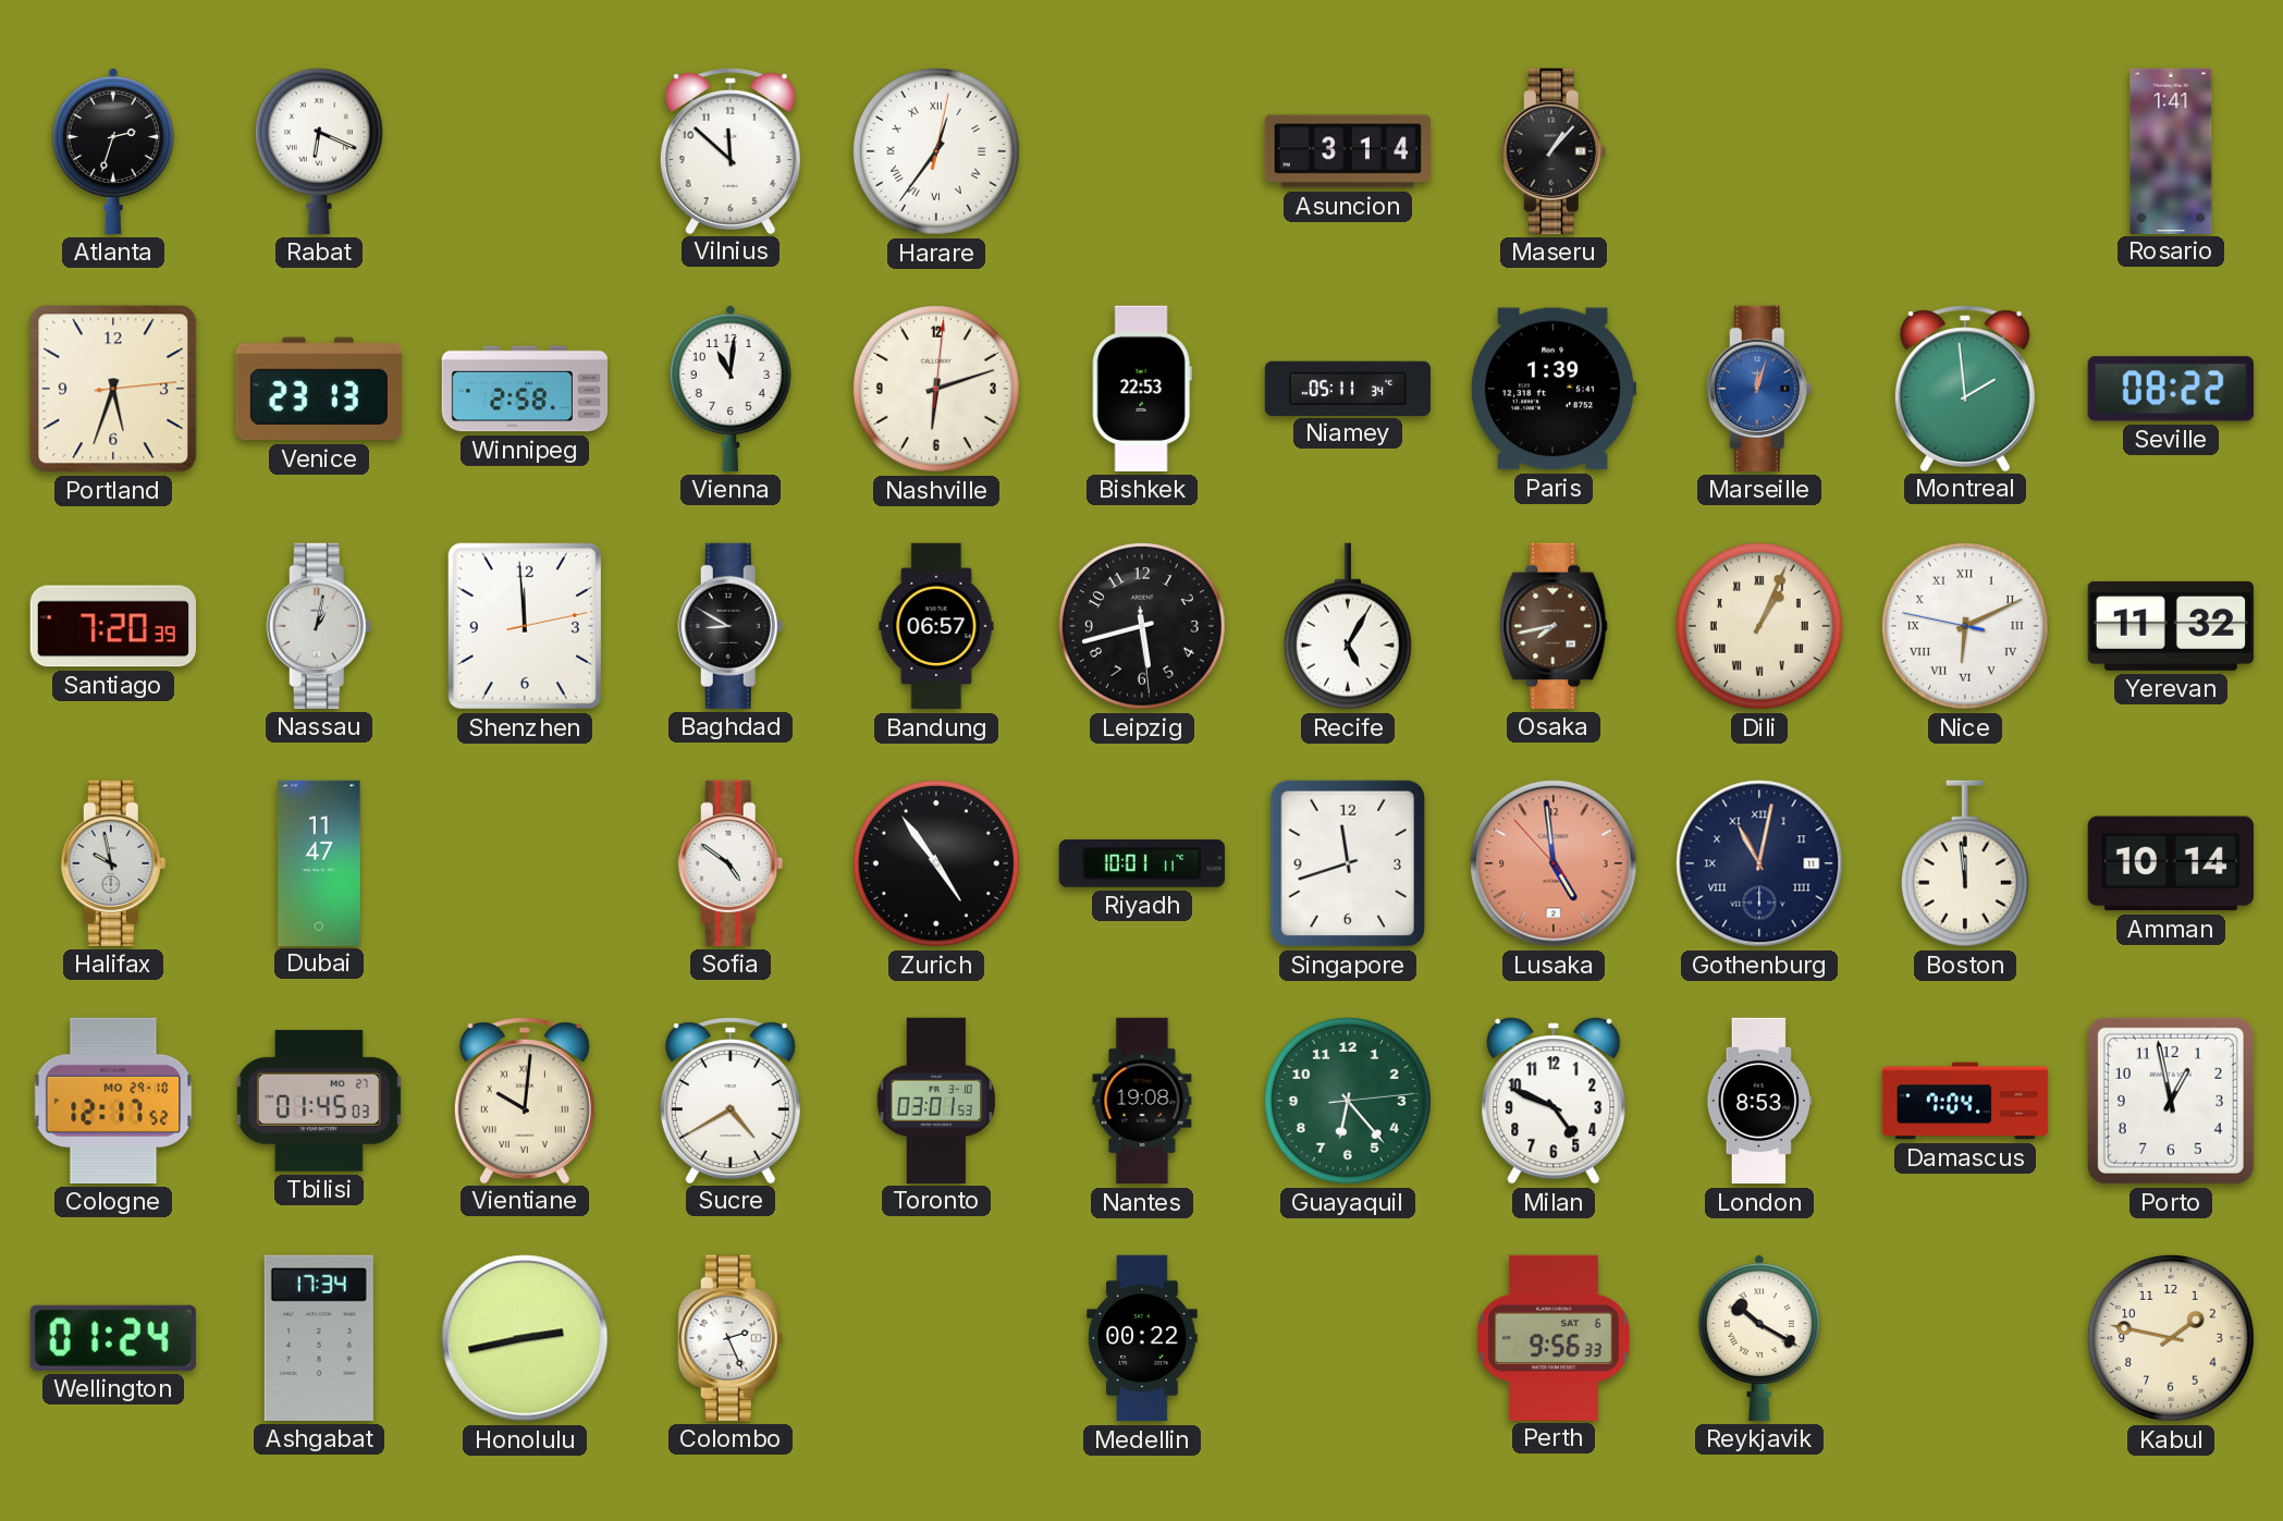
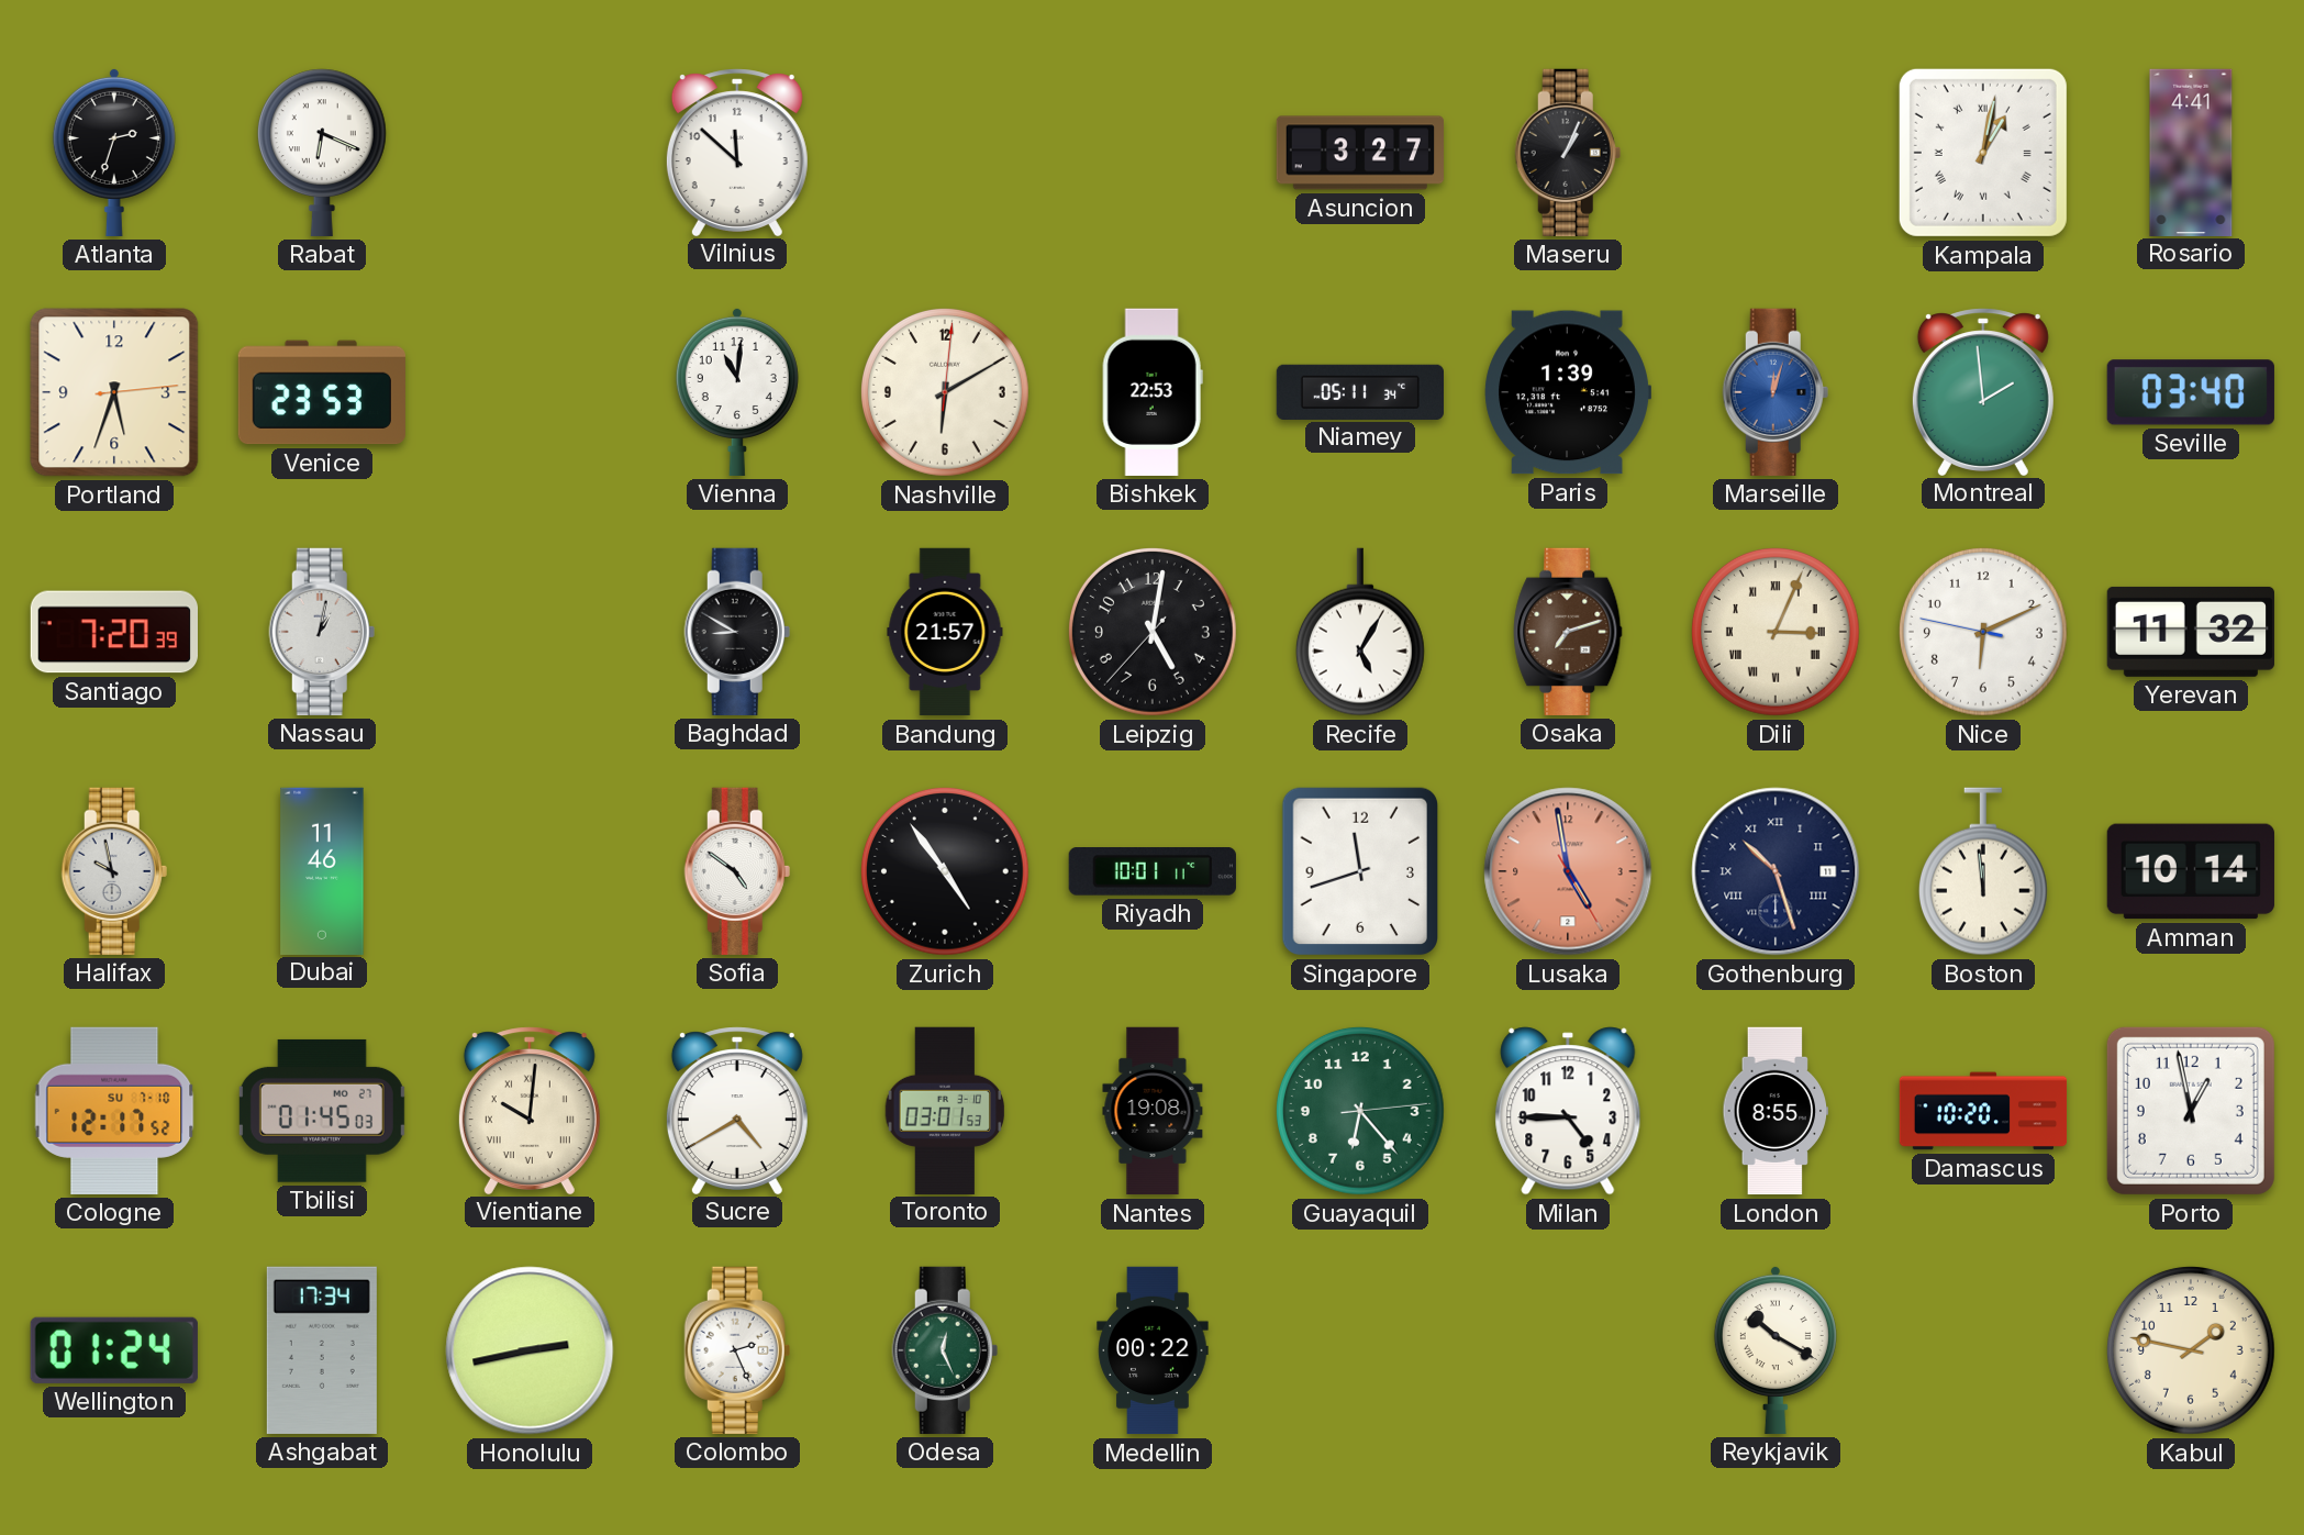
Harare: 12:36 -> none
Asuncion: 3:14 -> 3:27
Maseru: 1:07 -> 1:04
Kampala: none -> 1:02
Rosario: 1:41 -> 4:41
Venice: 23:13 -> 23:53
Winnipeg: 2:58 -> none
Nashville: 6:12 -> 6:10
Seville: 08:22 -> 03:40
Shenzhen: 11:59 -> none
Bandung: 06:57 -> 21:57
Leipzig: 5:42 -> 5:01
Osaka: 7:43 -> 7:12
Dili: 1:04 -> 3:04
Nice numerals: Roman -> Arabic
Dubai: 11:47 -> 11:46
Lusaka: 4:58:53 -> 4:58:25
Gothenburg: 11:02 -> 10:27
Cologne date: MO 29-10 -> SU 7-10
Milan: 4:49 -> 4:45
London: 8:53 -> 8:55
Damascus: 7:04 -> 10:20
Odesa: none -> 12:26
Perth: 9:56 -> none
